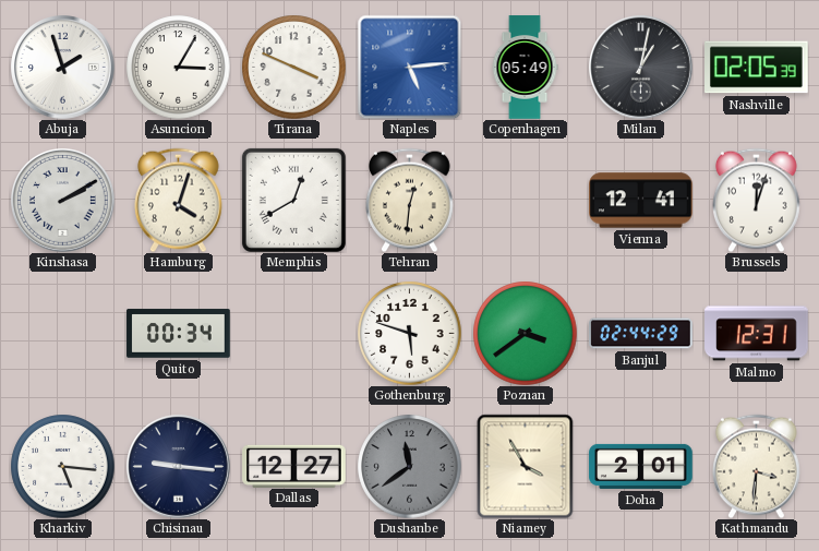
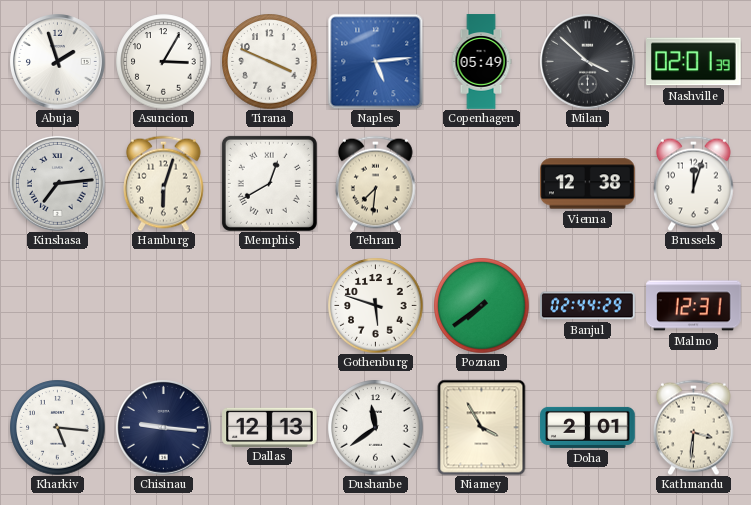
Milan: 1:02 -> 3:52
Nashville: 02:05 -> 02:01
Kinshasa: 2:10 -> 7:14
Hamburg: 4:03 -> 6:03
Tehran: 12:31 -> 7:31
Vienna: 12:41 -> 12:38
Quito: 00:34 -> none
Poznan: 3:39 -> 7:39
Dallas: 12:27 -> 12:13
Dushanbe dial: grey -> white
